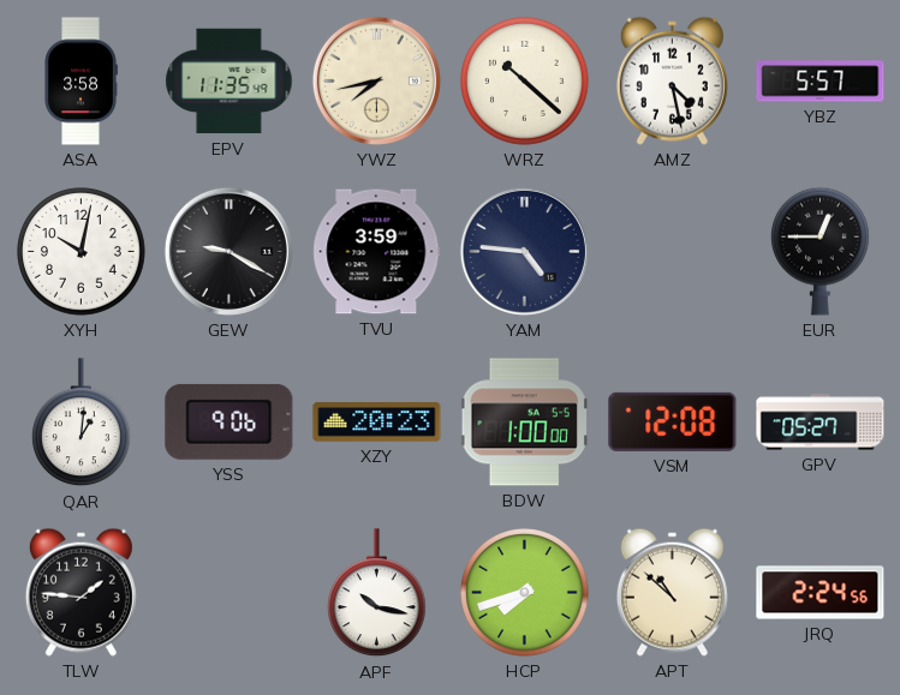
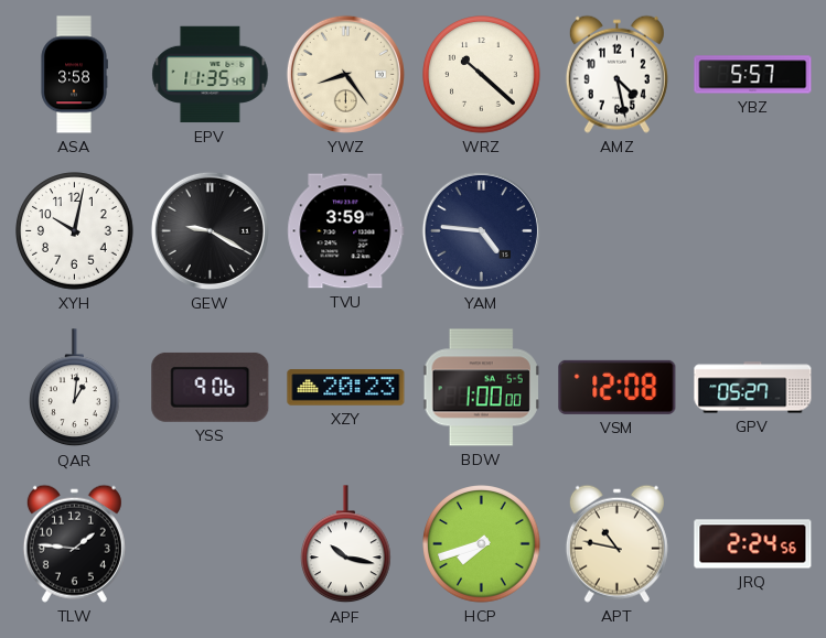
YWZ: 7:43 -> 8:24
EUR: 12:45 -> none
APT: 10:52 -> 10:47
